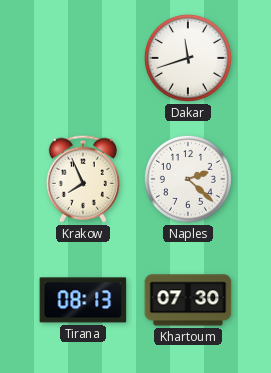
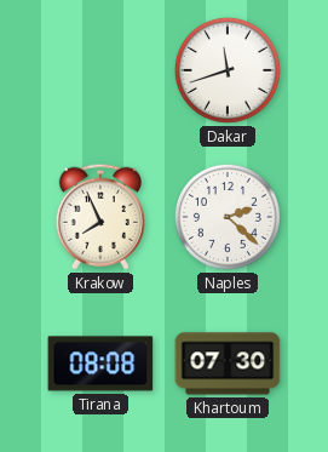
Tirana: 08:13 -> 08:08
